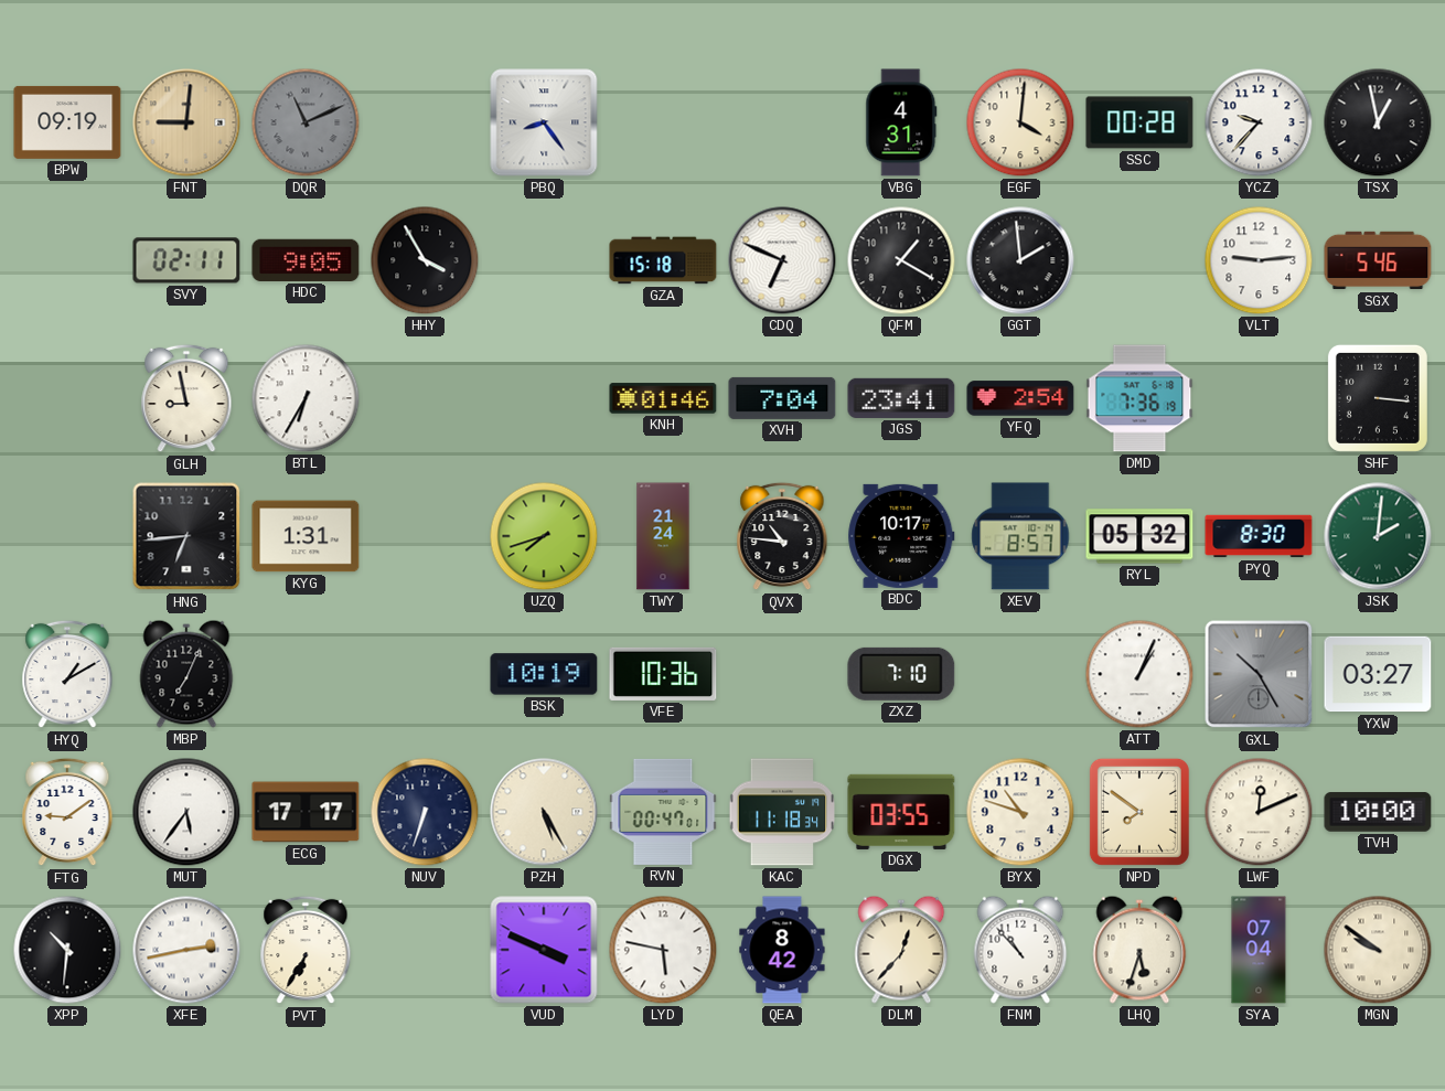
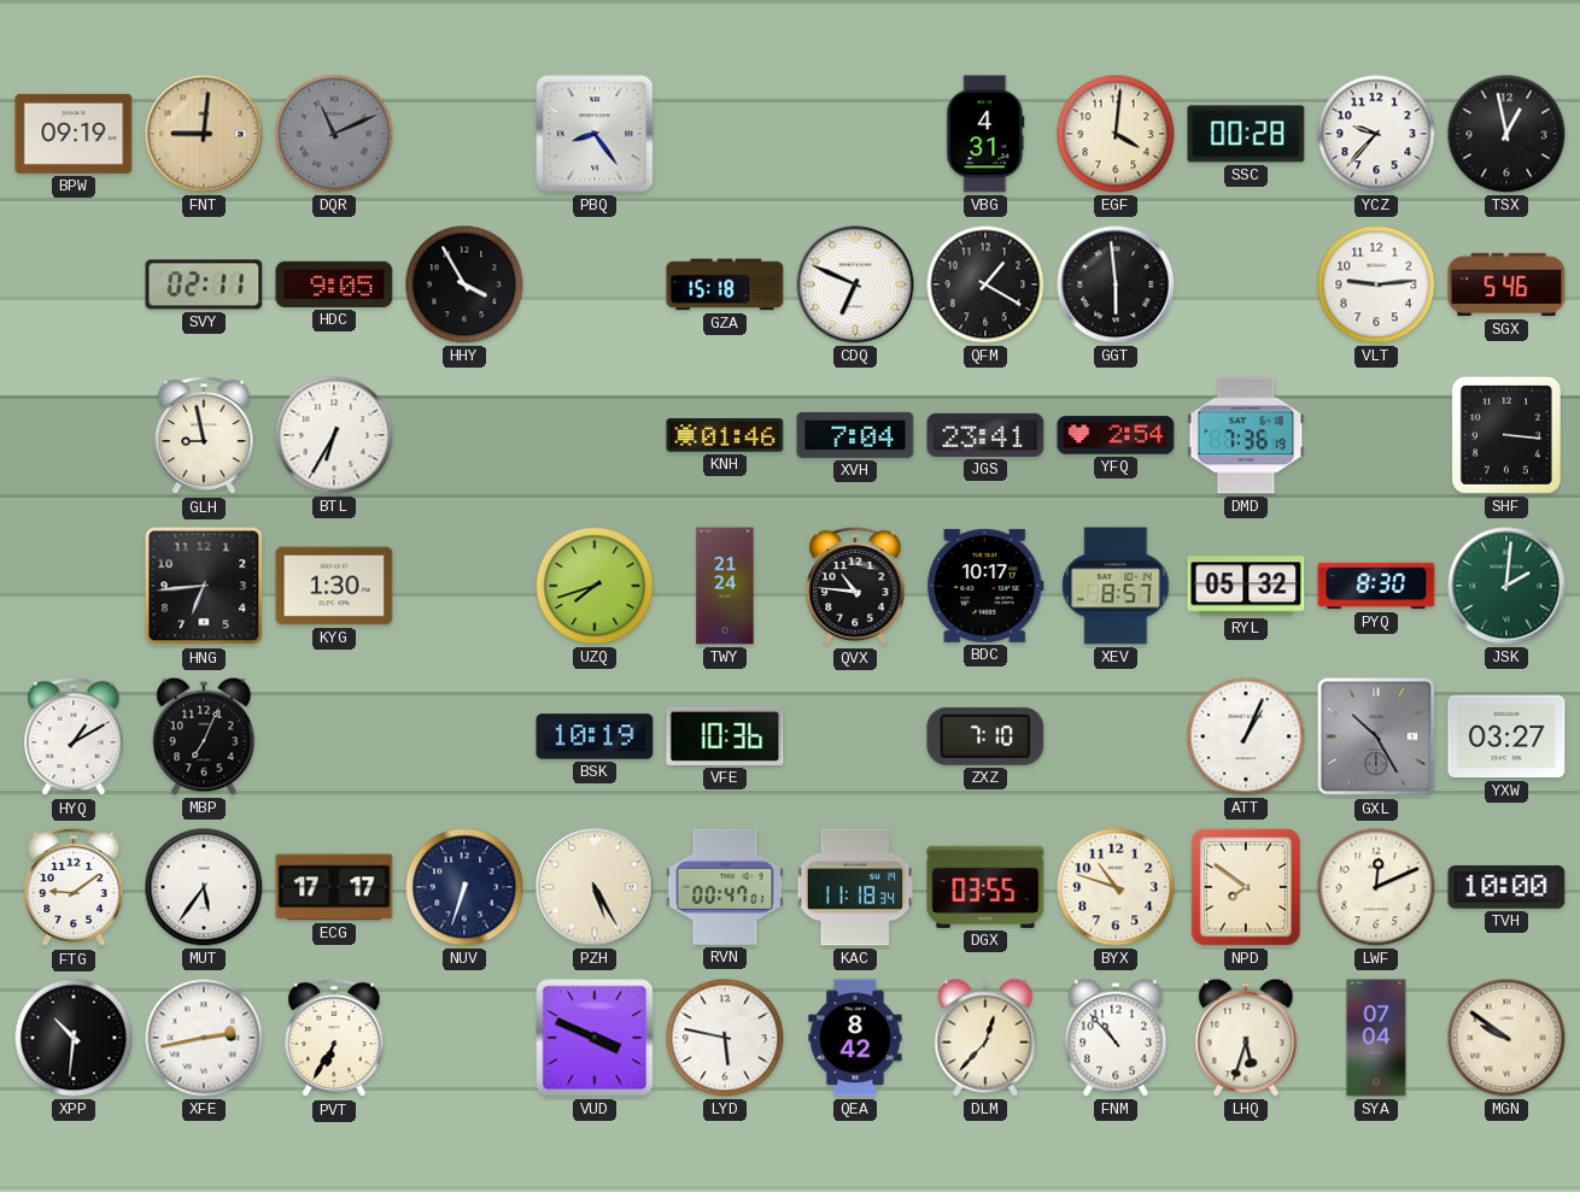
GGT: 1:59 -> 5:59
KYG: 1:31 -> 1:30
